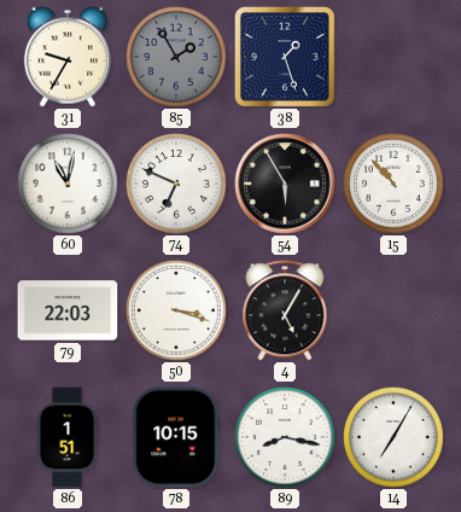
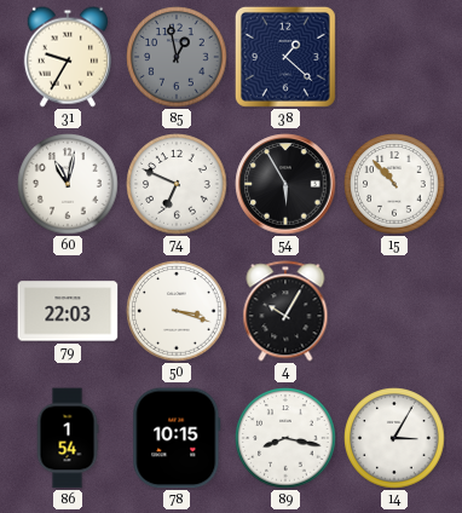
85: 1:55 -> 12:58
38: 1:27 -> 1:22
4: 5:05 -> 10:05
86: 1:51 -> 1:54
14: 7:05 -> 3:05
